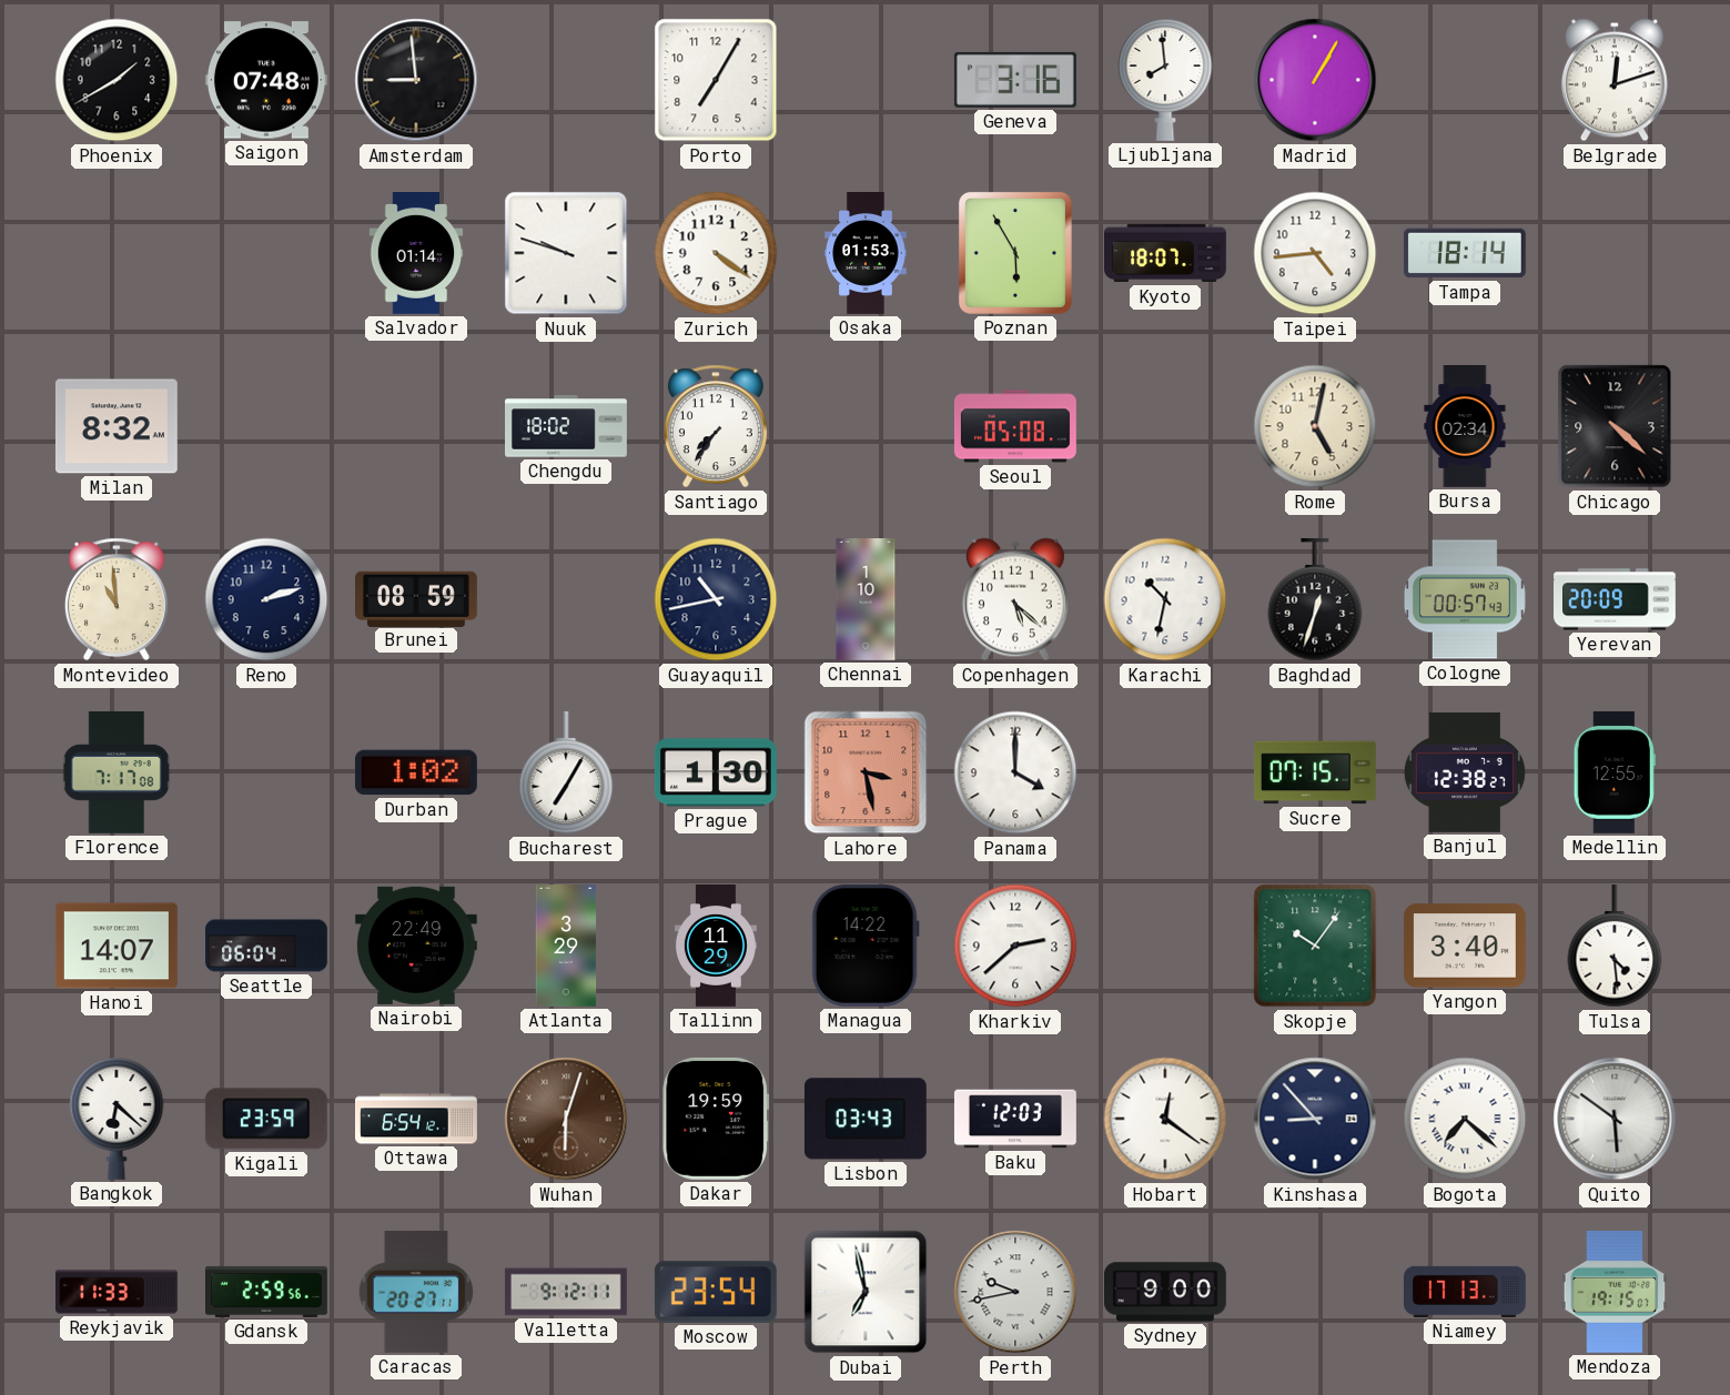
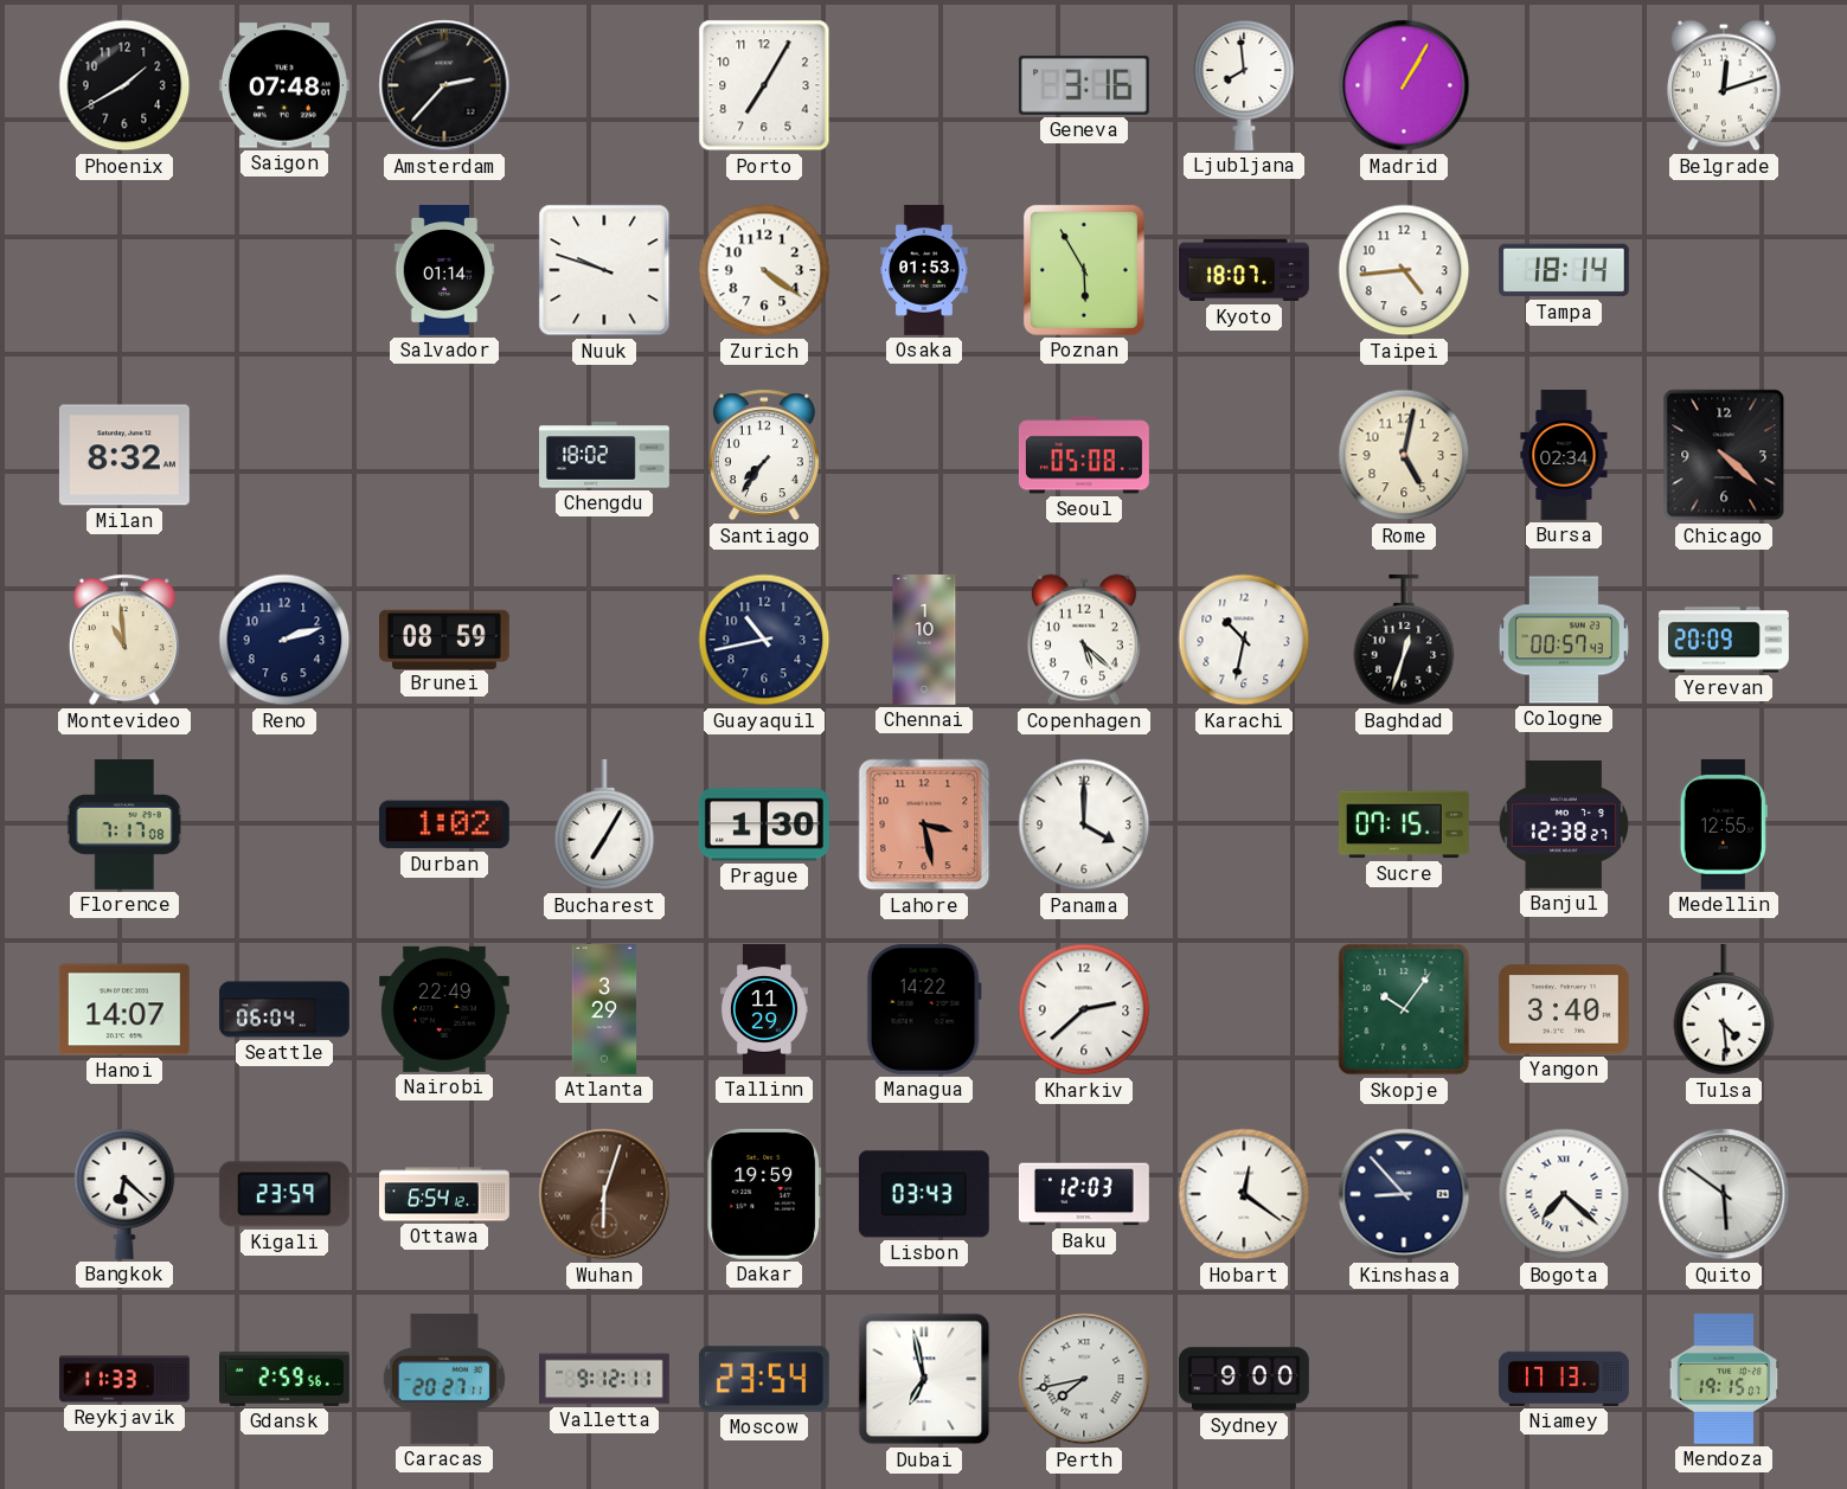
Amsterdam: 8:59 -> 2:37
Perth: 9:43 -> 7:43
